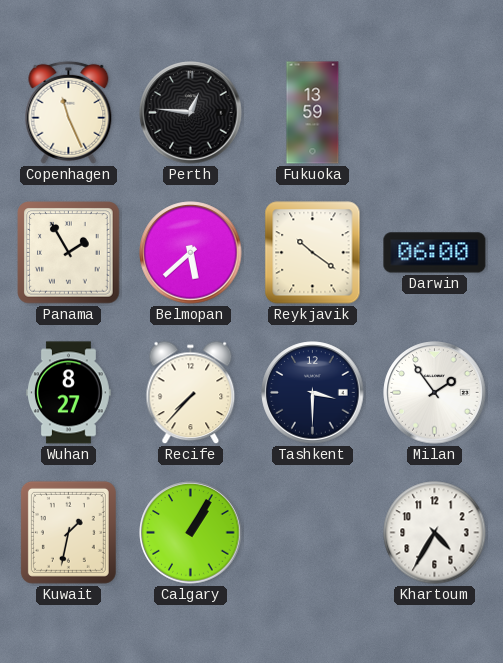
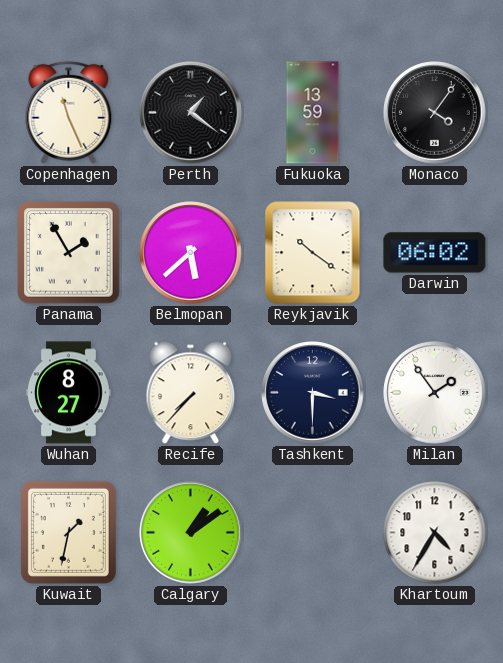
Perth: 12:46 -> 1:21
Monaco: none -> 4:06
Darwin: 06:00 -> 06:02
Calgary: 1:05 -> 1:09
